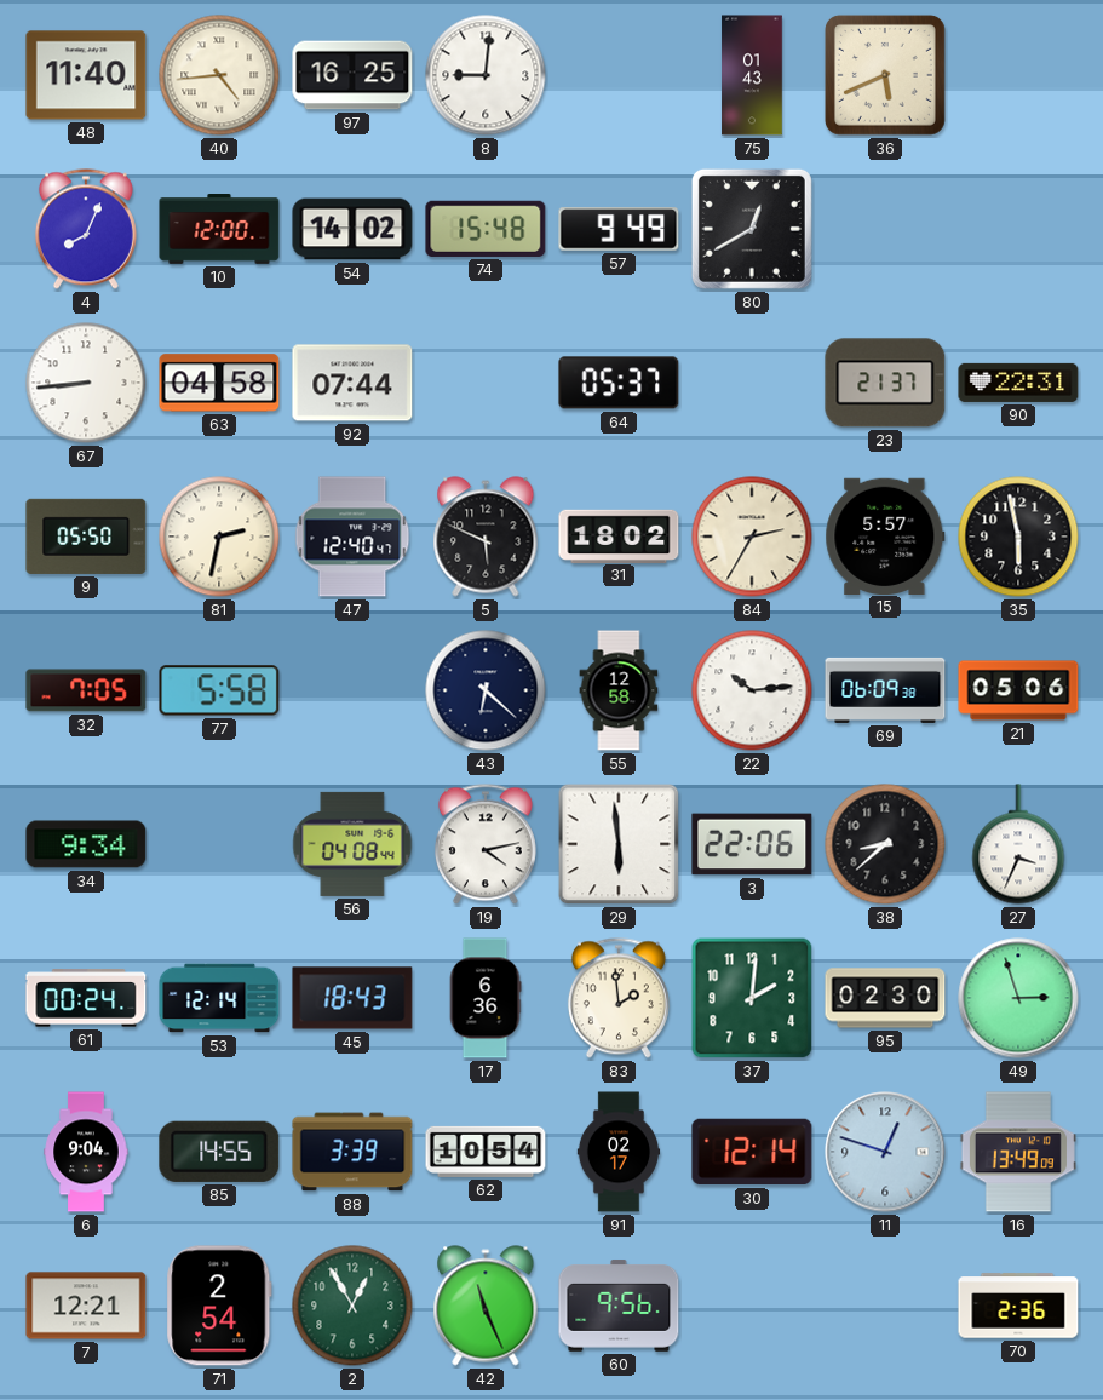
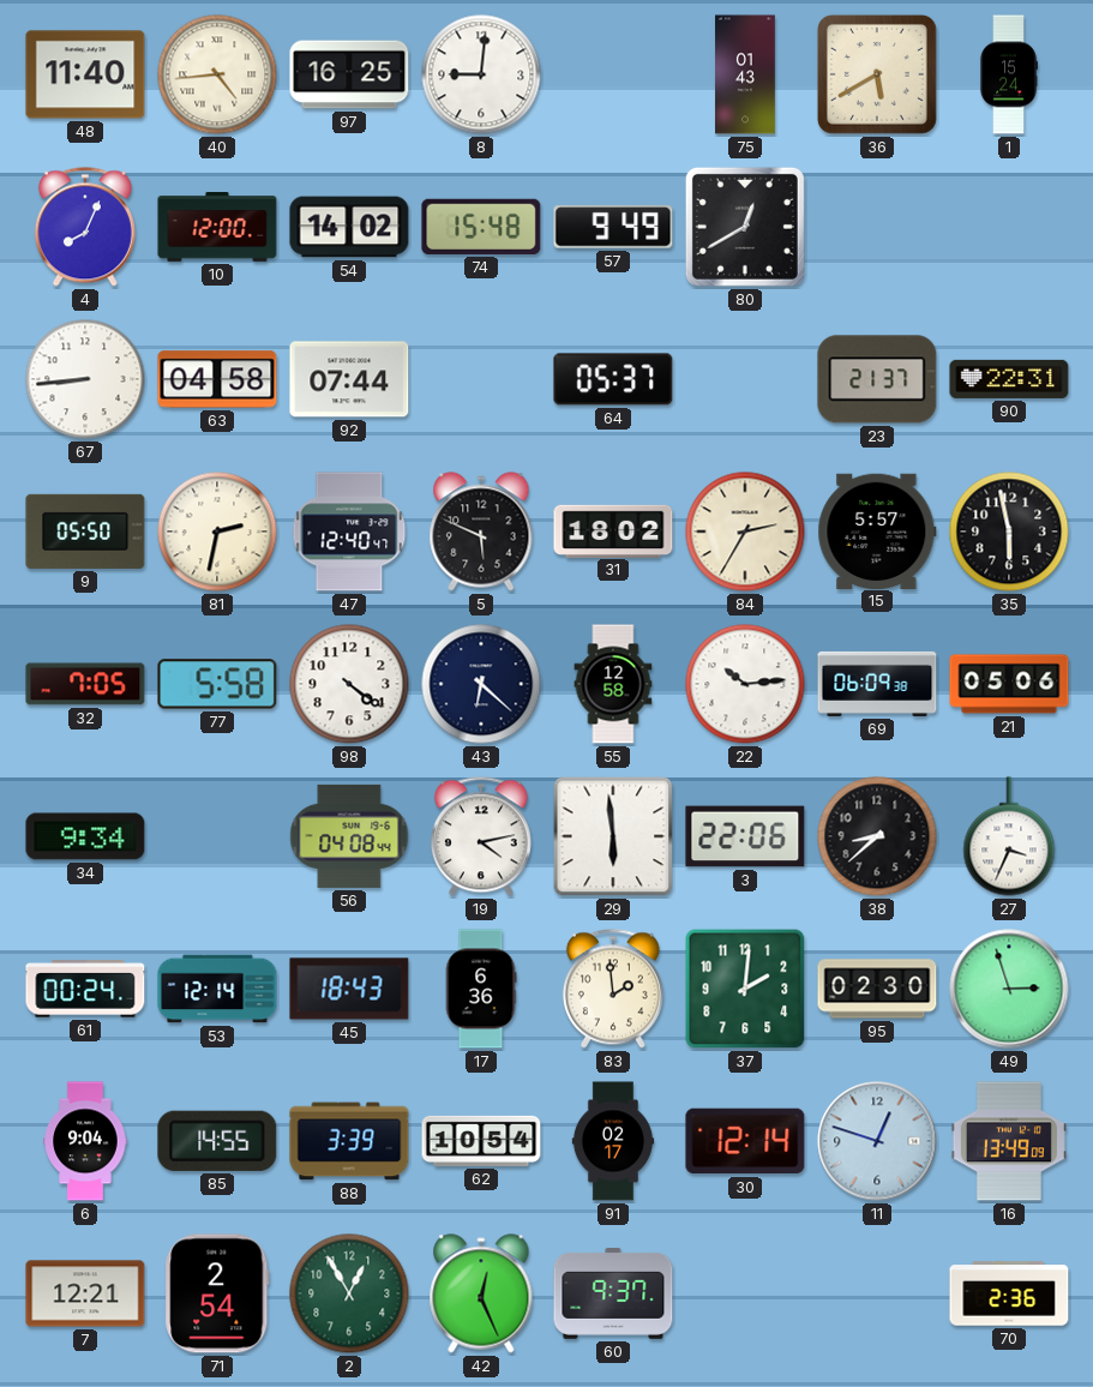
36: 5:41 -> 5:40
1: none -> 15:24
98: none -> 4:21
42: 11:26 -> 12:26
60: 9:56 -> 9:37
